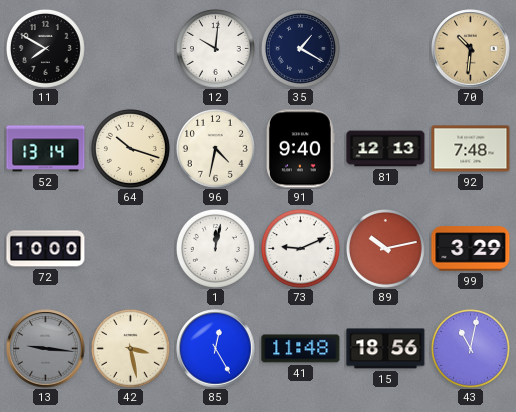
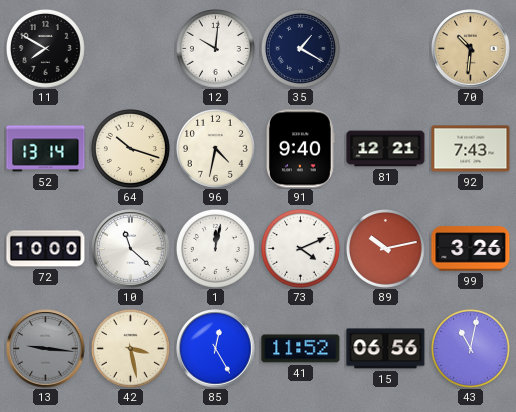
81: 12:13 -> 12:21
92: 7:48 -> 7:43
10: none -> 11:22
73: 9:11 -> 4:11
99: 3:29 -> 3:26
41: 11:48 -> 11:52
15: 18:56 -> 06:56
